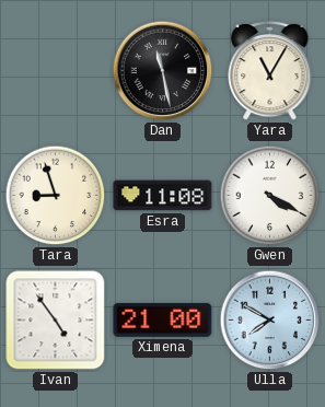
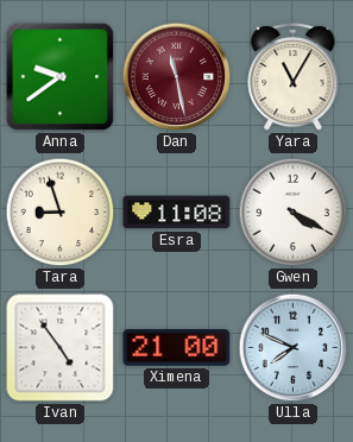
Anna: none -> 9:39
Dan dial: black -> burgundy
Ulla: 7:50 -> 7:49
